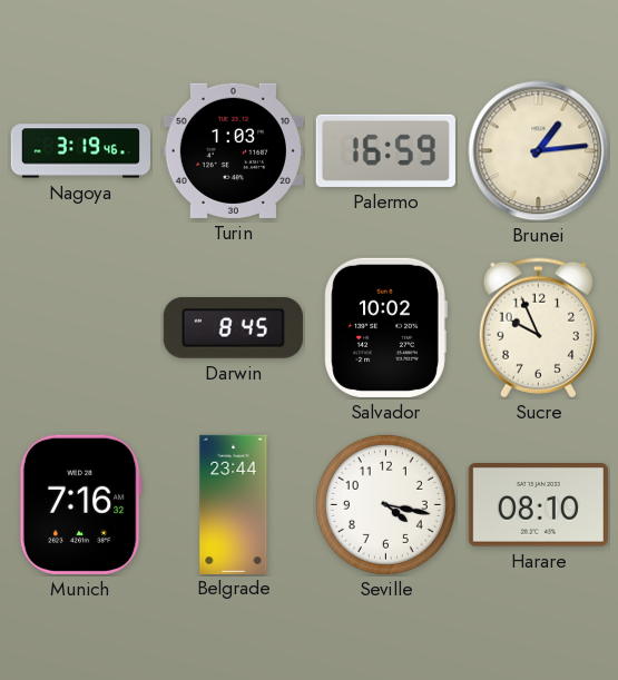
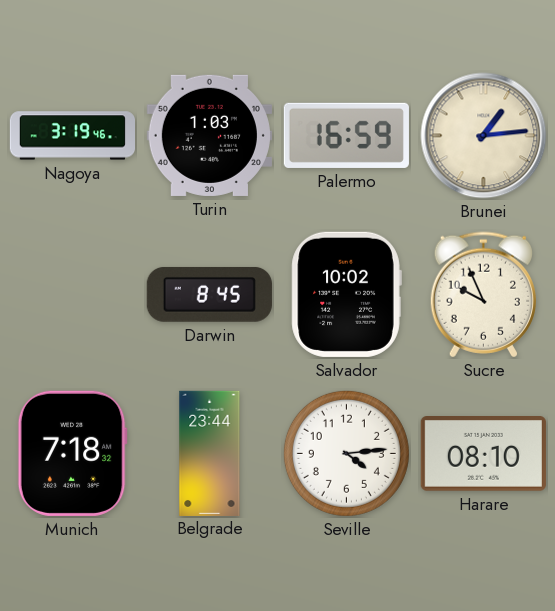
Munich: 7:16 -> 7:18
Seville: 4:17 -> 4:14
